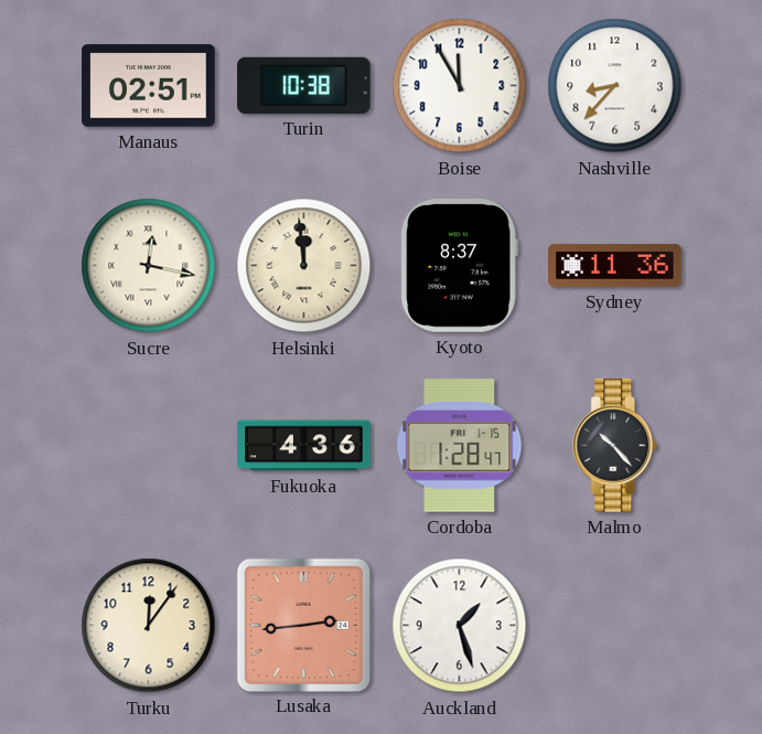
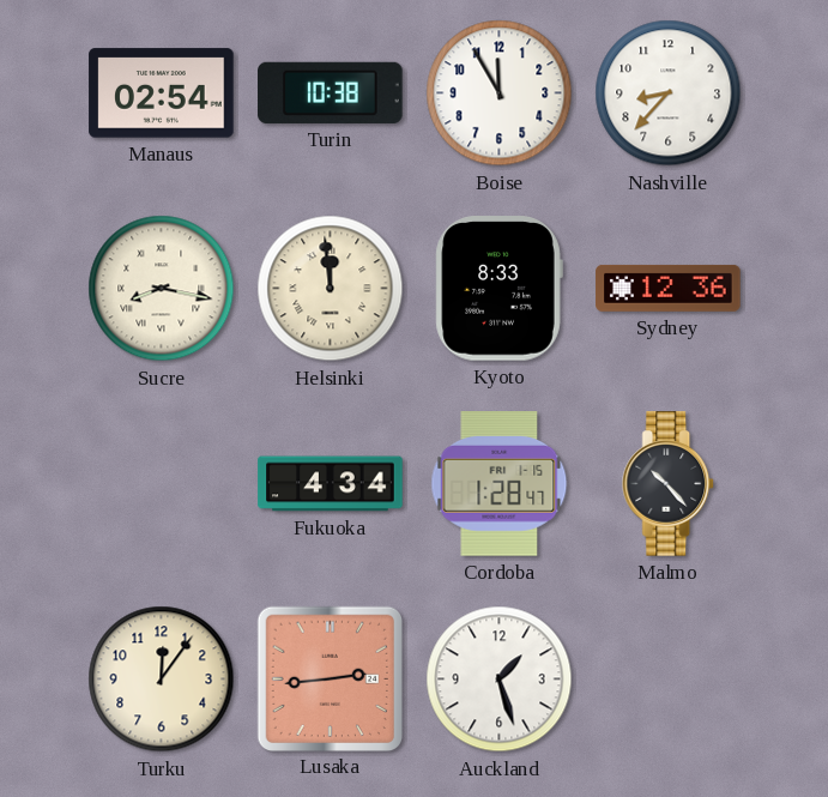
Manaus: 02:51 -> 02:54
Sucre: 12:17 -> 8:17
Kyoto: 8:37 -> 8:33
Sydney: 11:36 -> 12:36
Fukuoka: 4:36 -> 4:34
